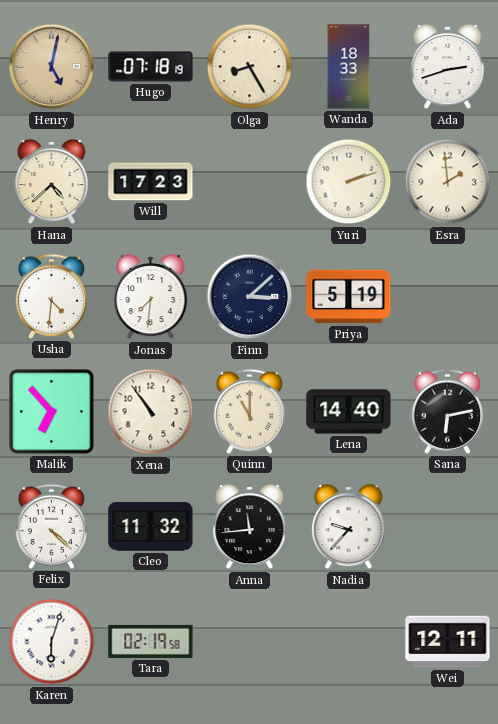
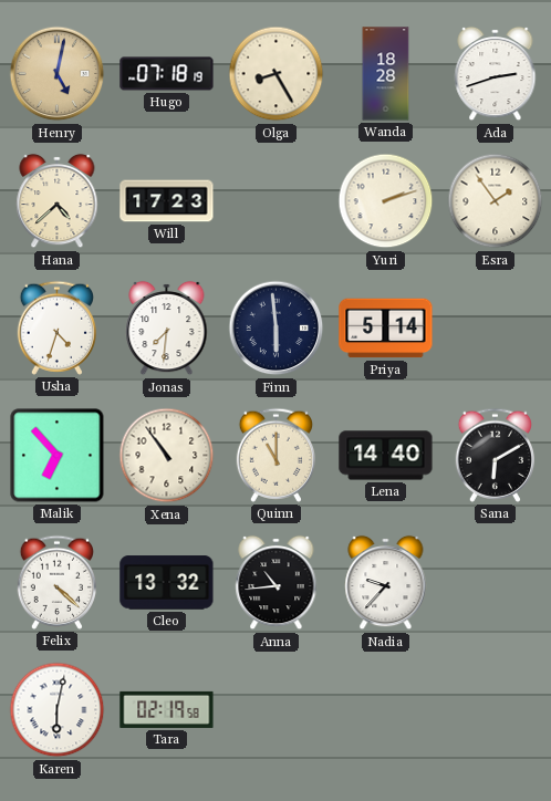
Wanda: 18:33 -> 18:28
Esra: 1:59 -> 1:54
Usha: 4:31 -> 4:33
Finn: 3:08 -> 5:59
Priya: 5:19 -> 5:14
Sana: 6:13 -> 6:10
Cleo: 11:32 -> 13:32
Anna: 11:44 -> 10:44
Karen: 6:03 -> 6:02
Wei: 12:11 -> none
